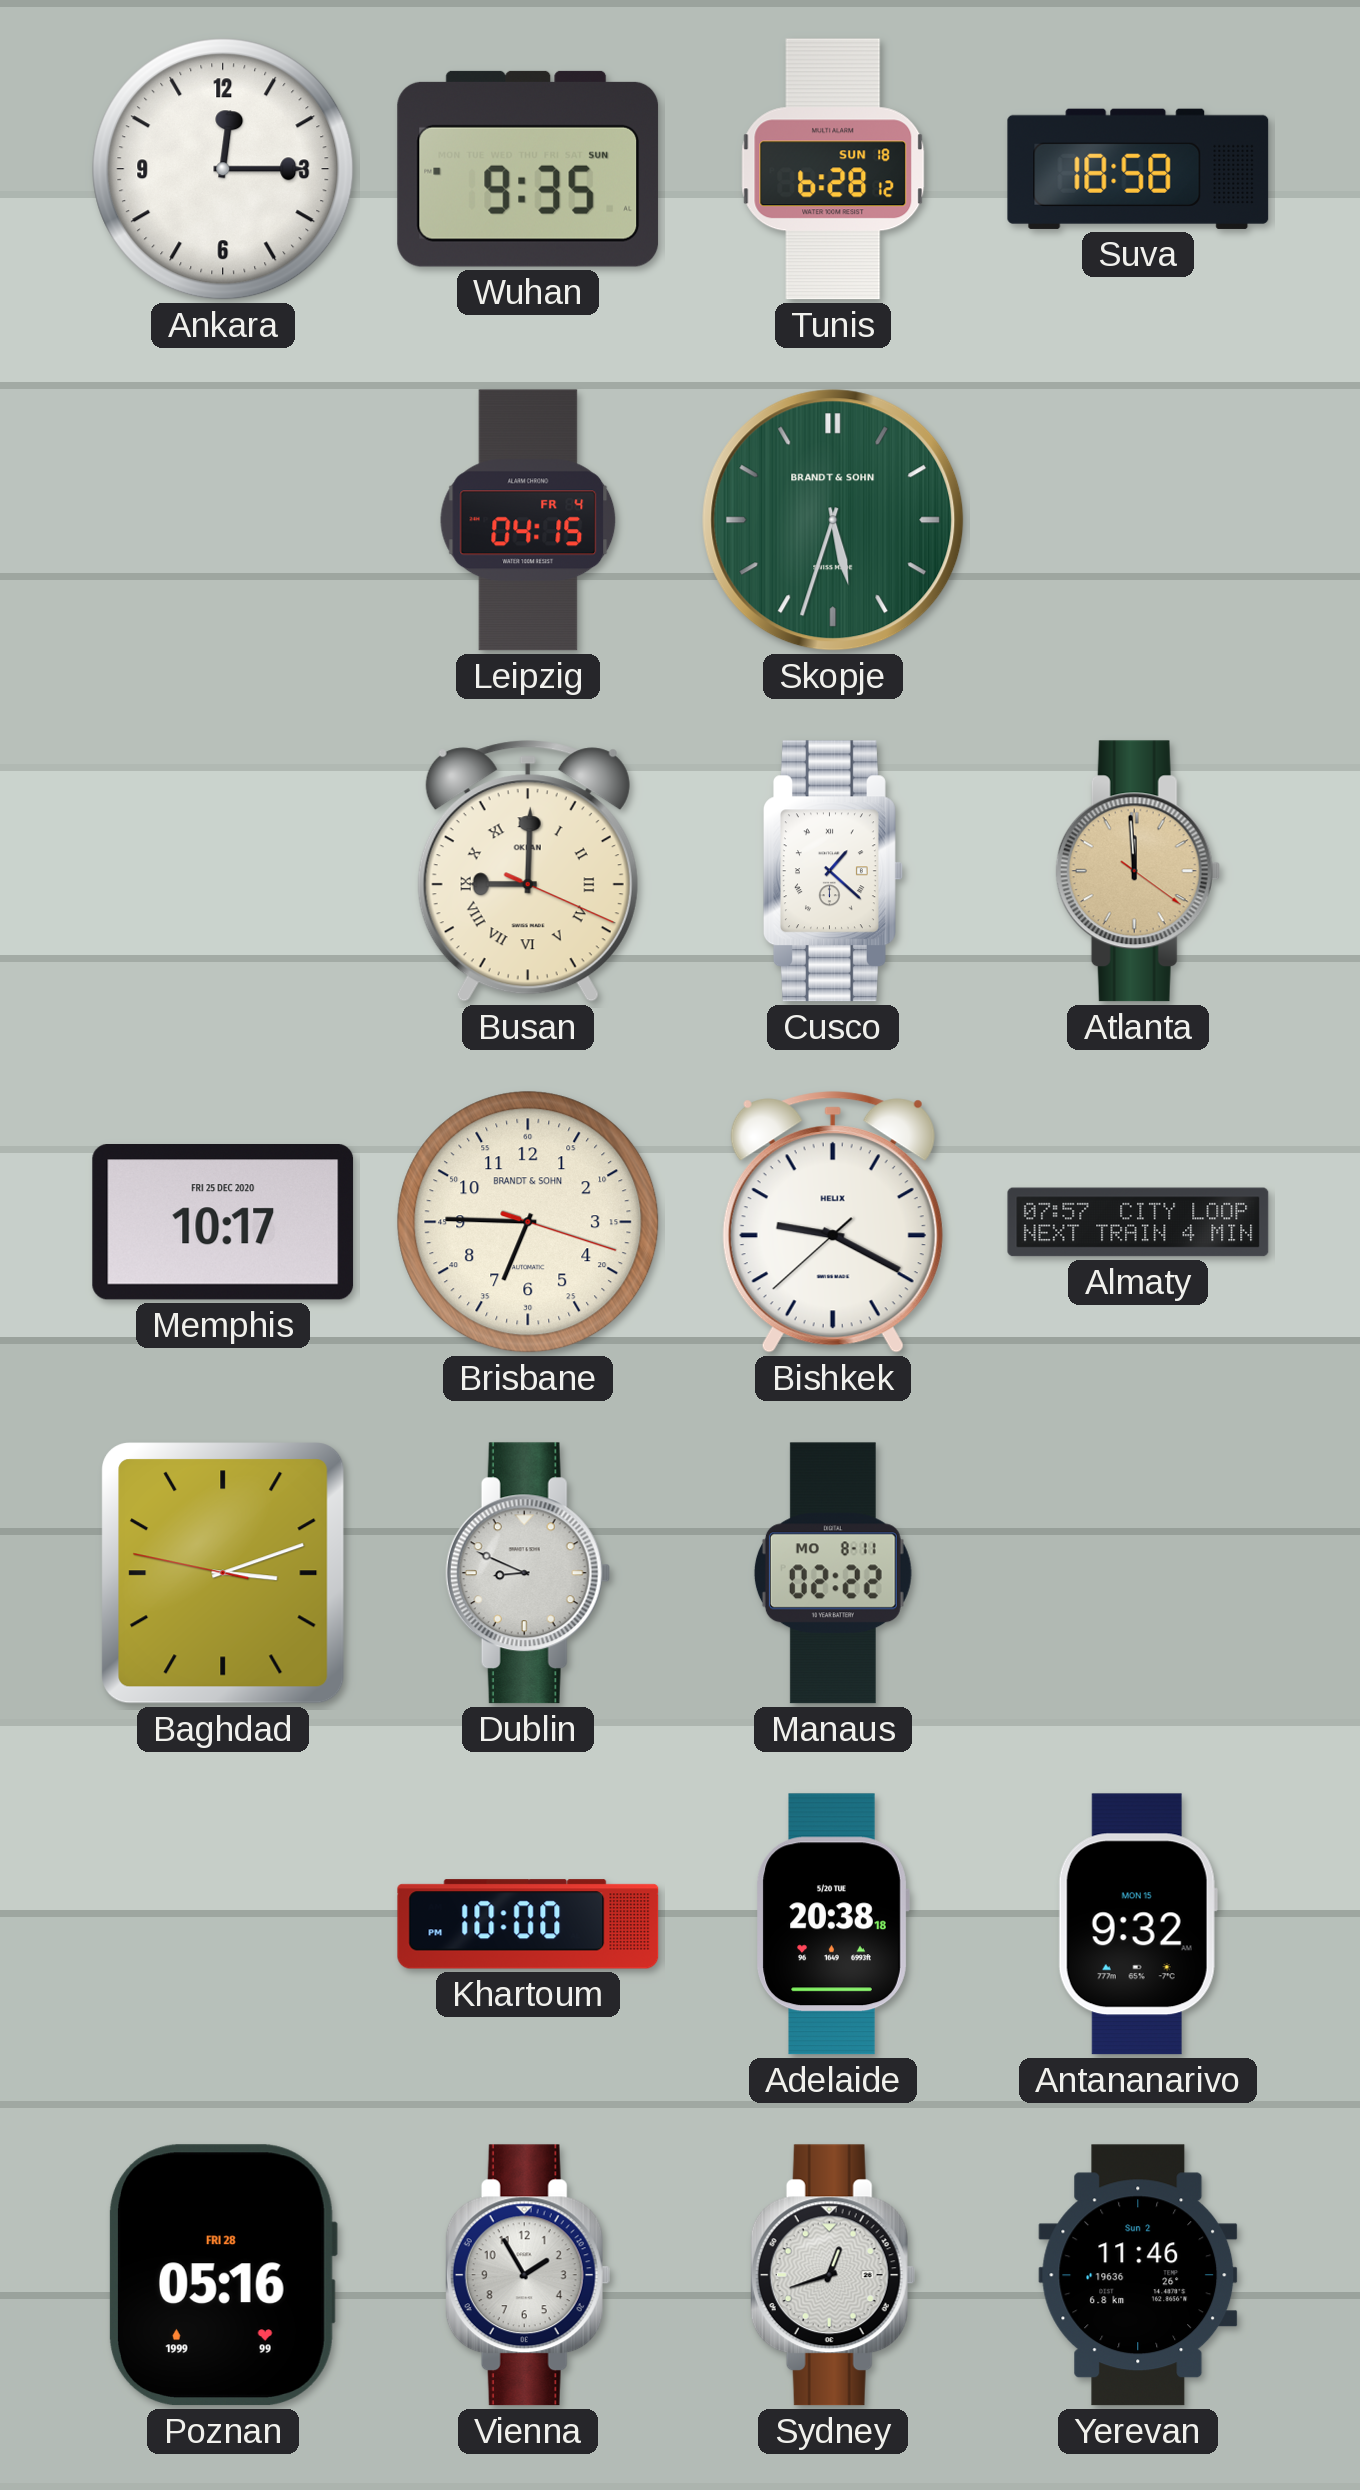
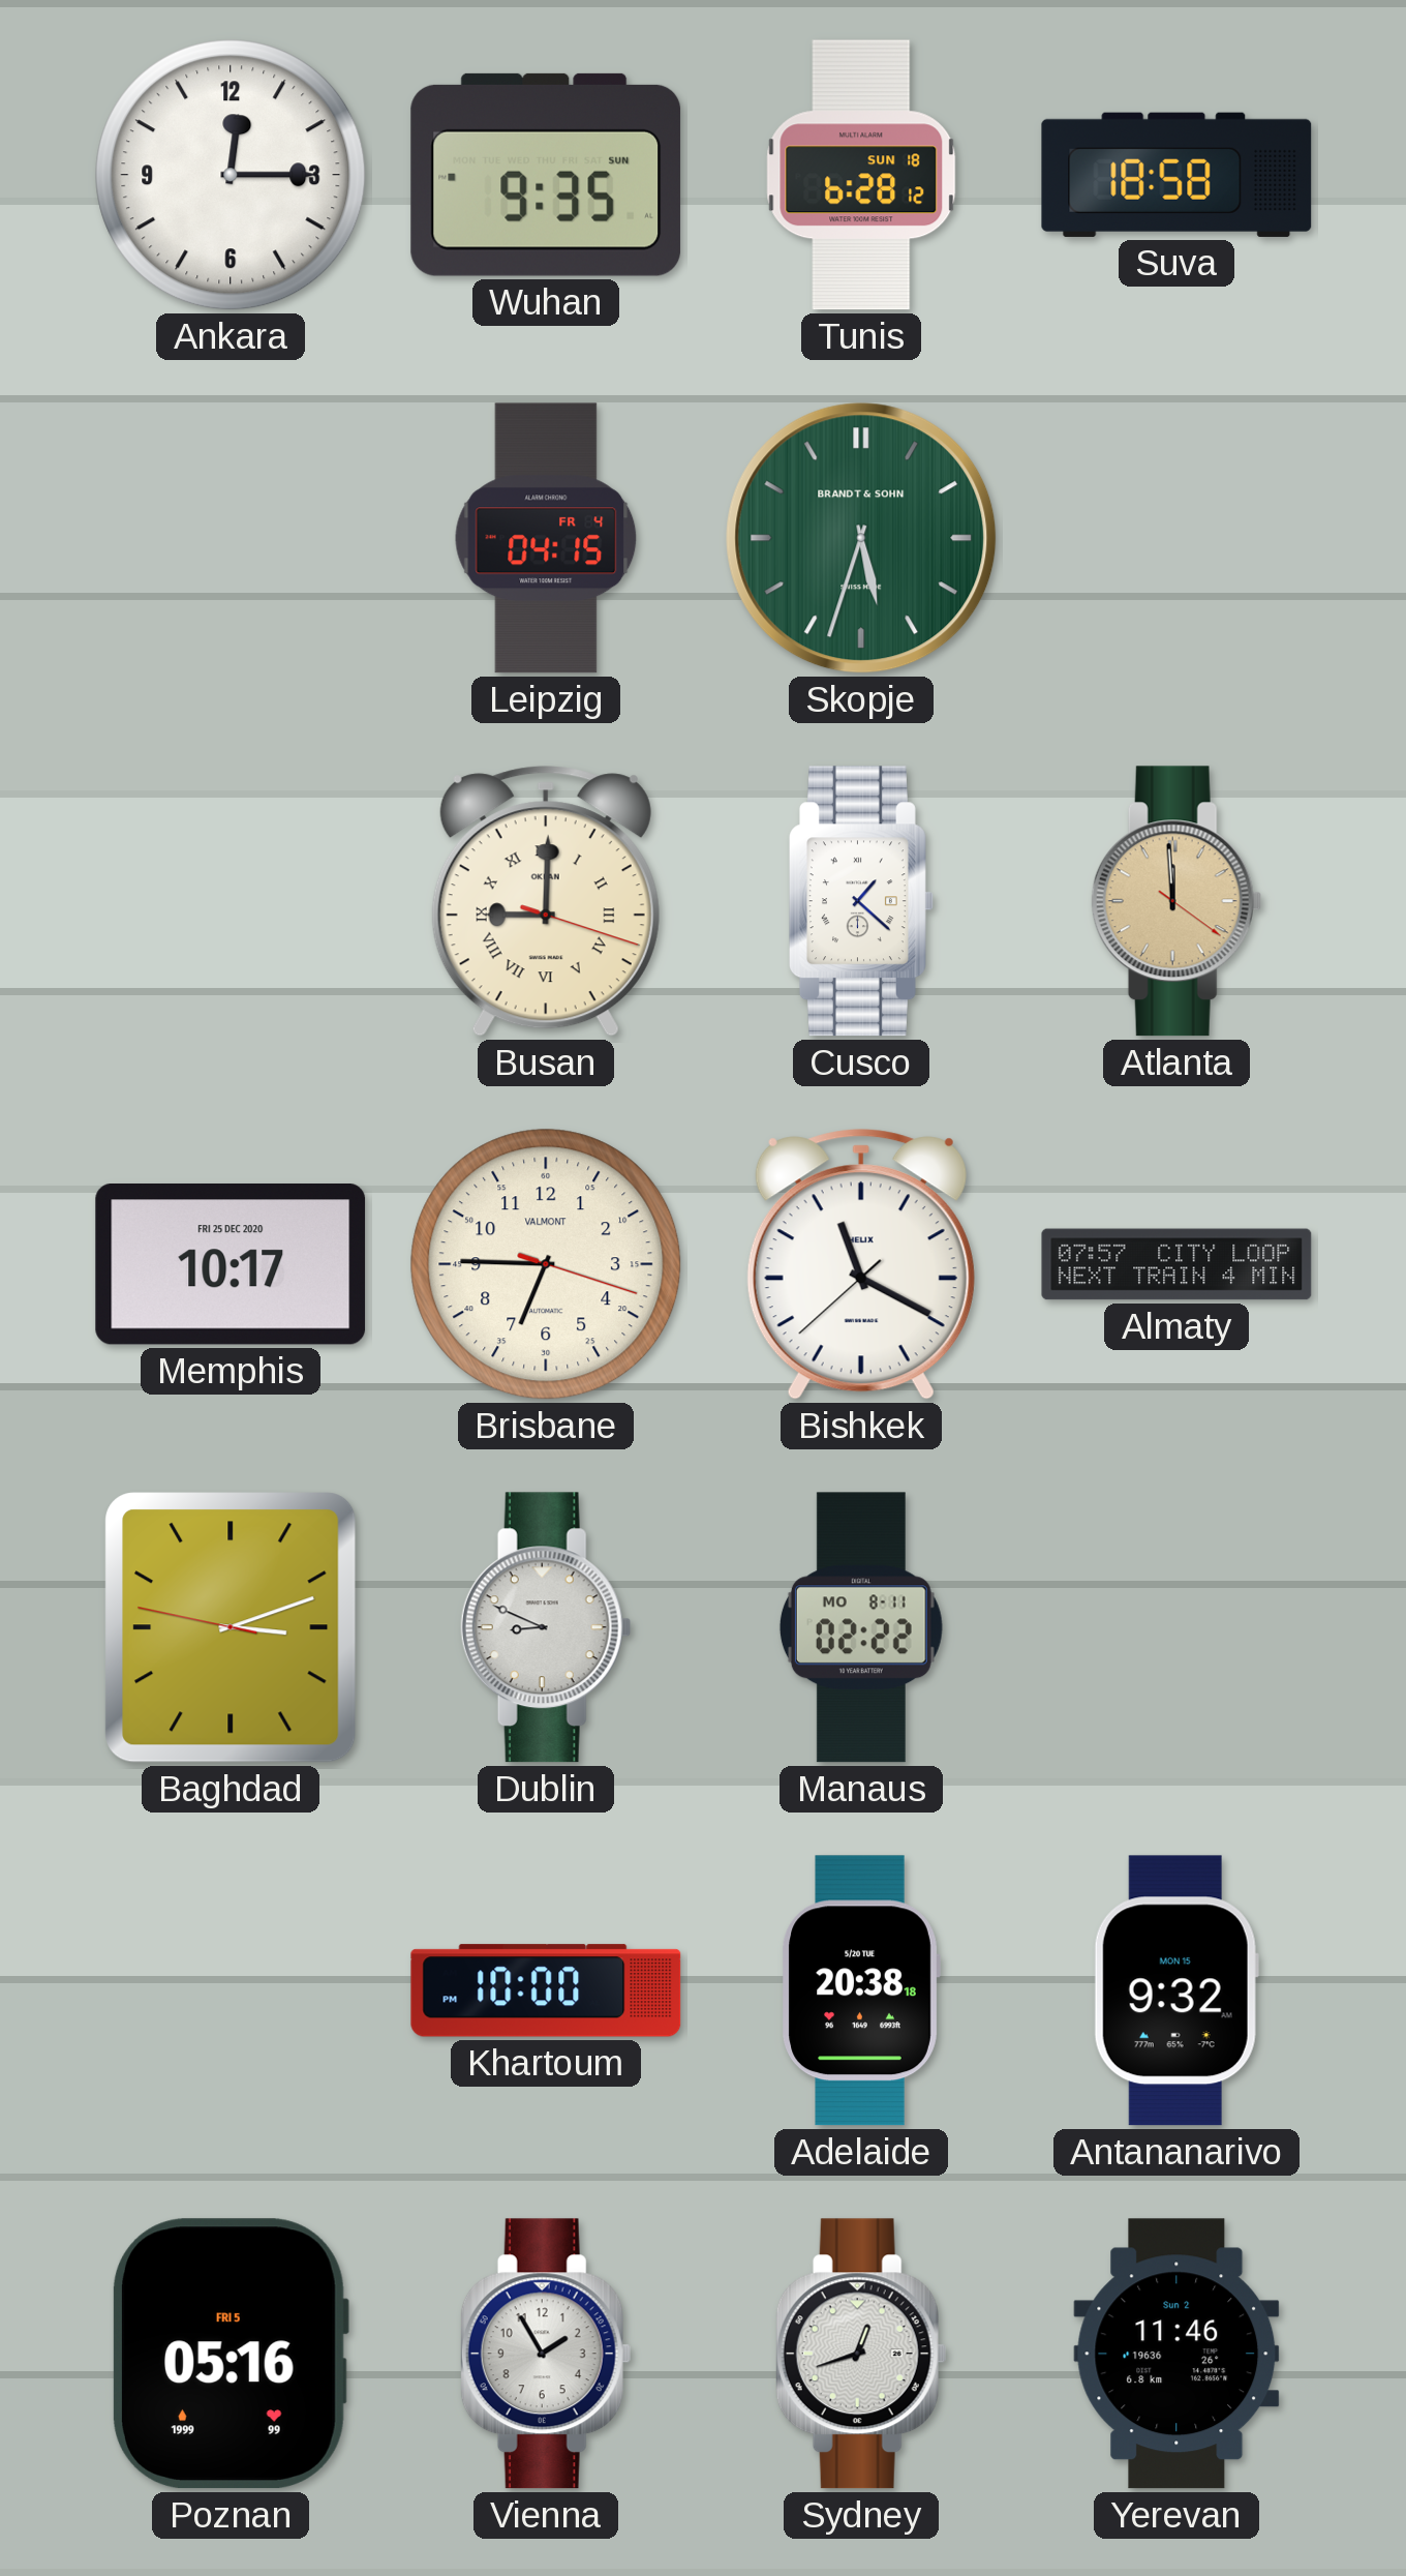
Busan: 9:00:19 -> 9:00:18
Brisbane brand: BRANDT & SOHN -> VALMONT
Bishkek: 9:19 -> 11:19
Poznan date: FRI 28 -> FRI 5
